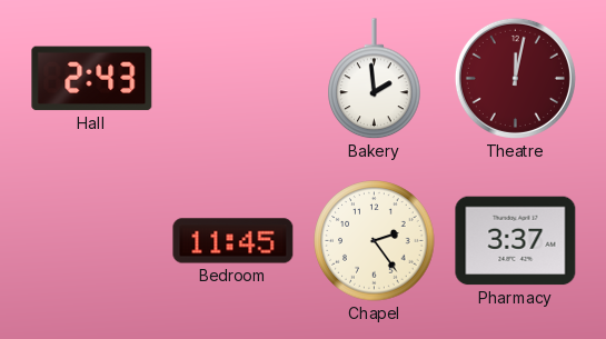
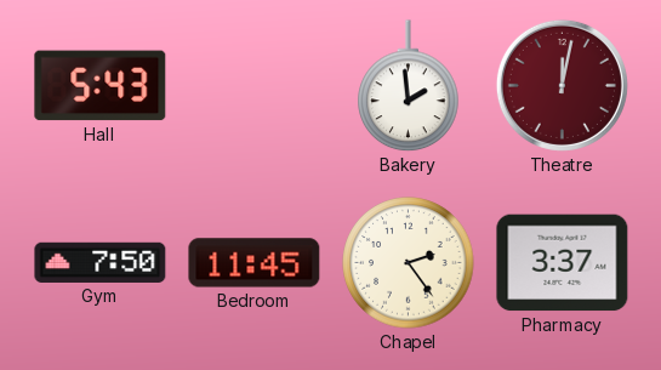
Hall: 2:43 -> 5:43
Gym: none -> 7:50
